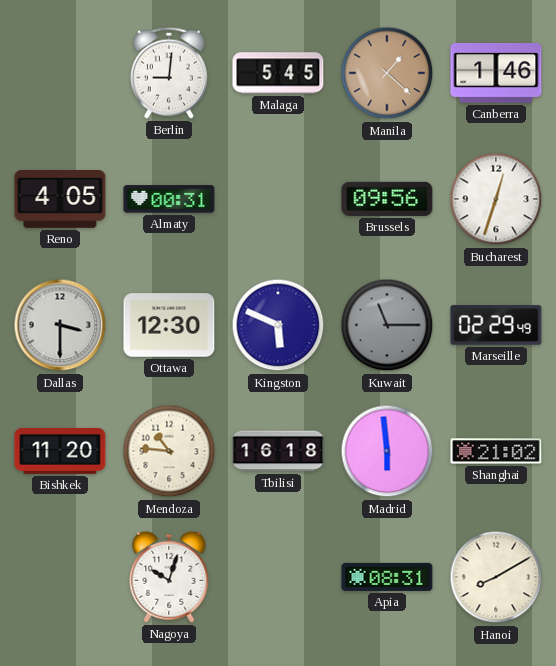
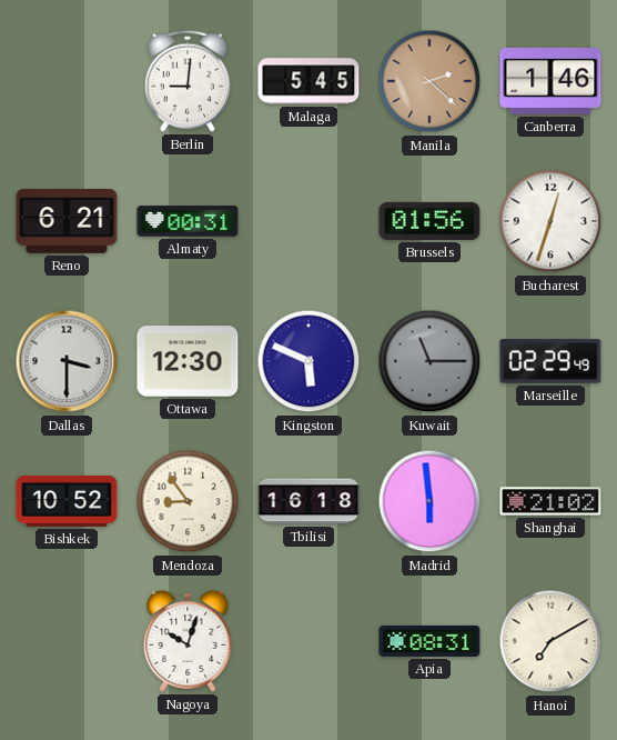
Manila: 1:22 -> 2:22
Reno: 4:05 -> 6:21
Brussels: 09:56 -> 01:56
Bishkek: 11:20 -> 10:52
Mendoza: 10:46 -> 8:54
Hanoi: 8:10 -> 7:10
